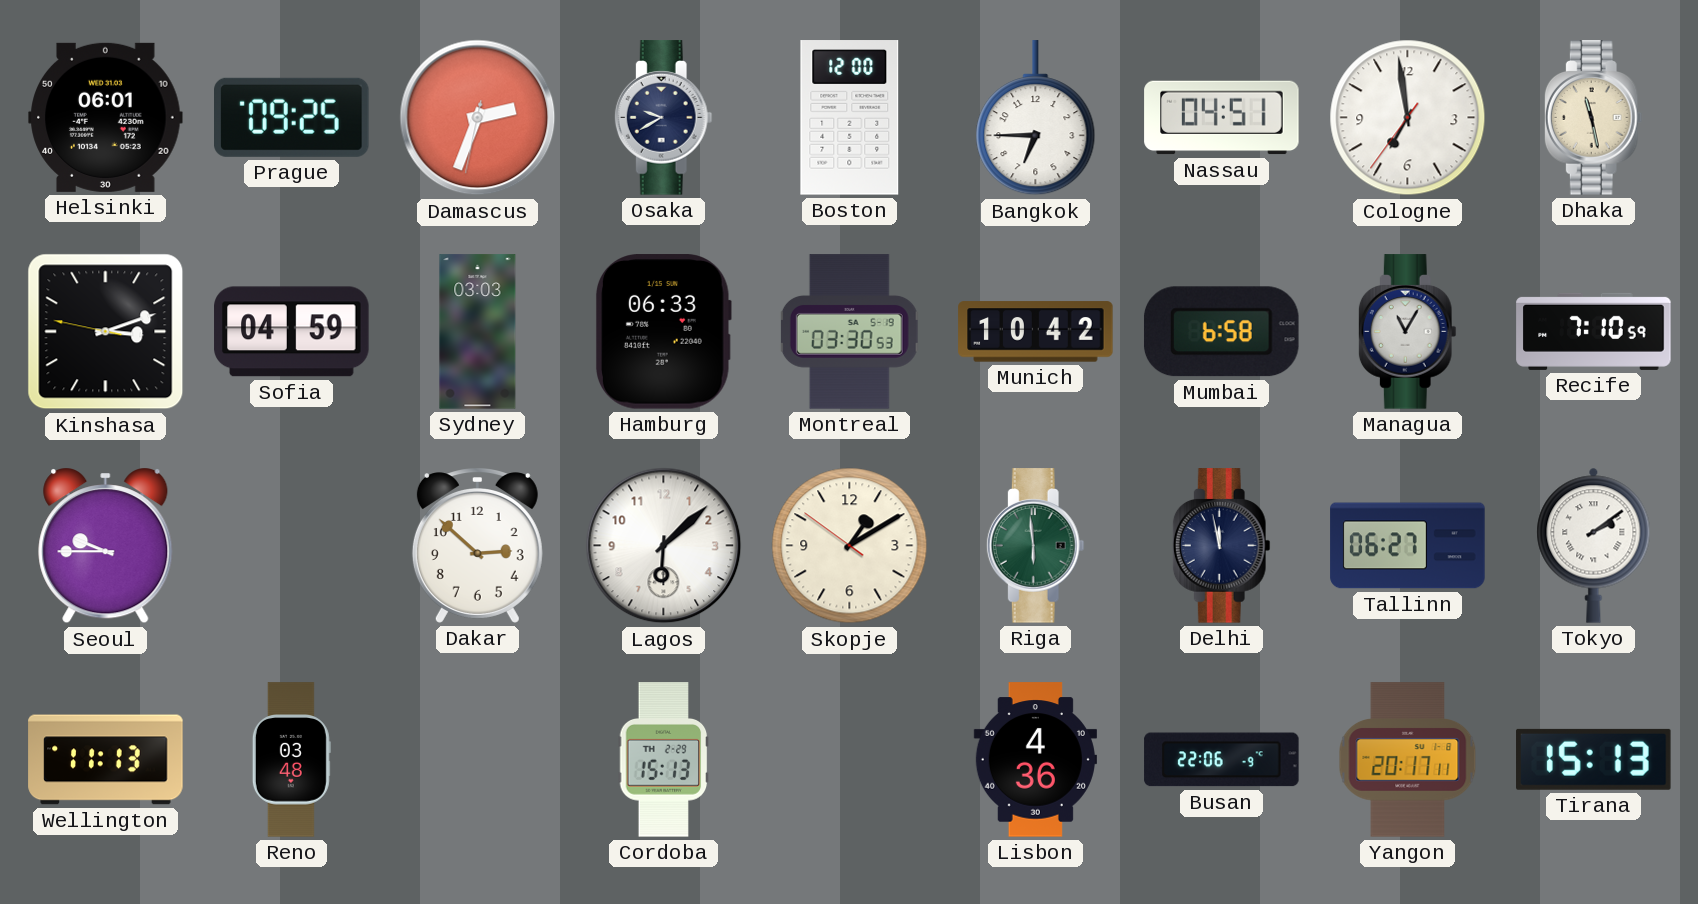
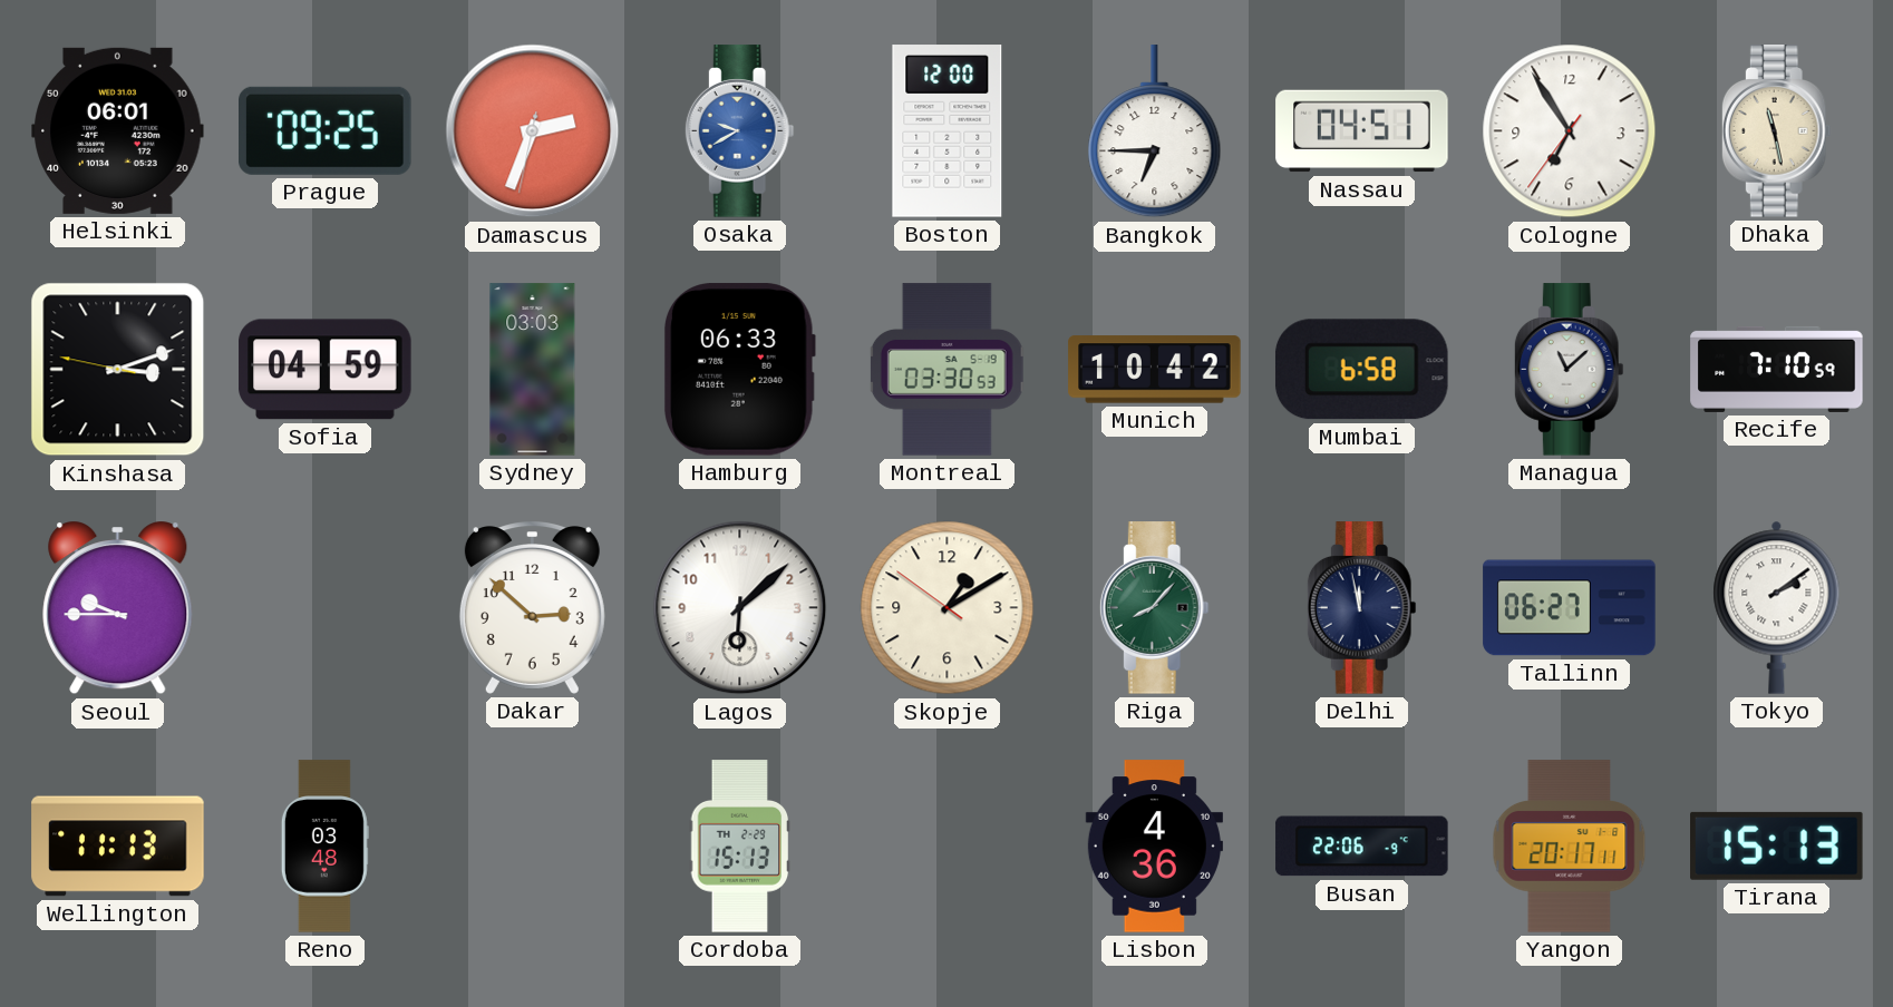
Osaka dial: navy -> blue
Cologne: 6:58 -> 6:54
Managua: 11:05 -> 11:08
Riga: 5:59 -> 8:07
